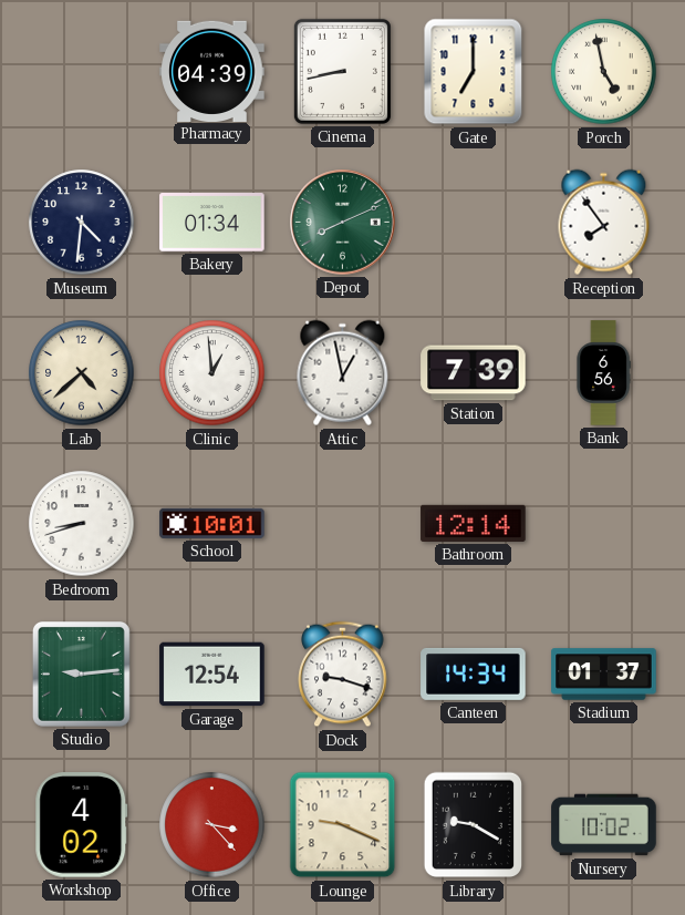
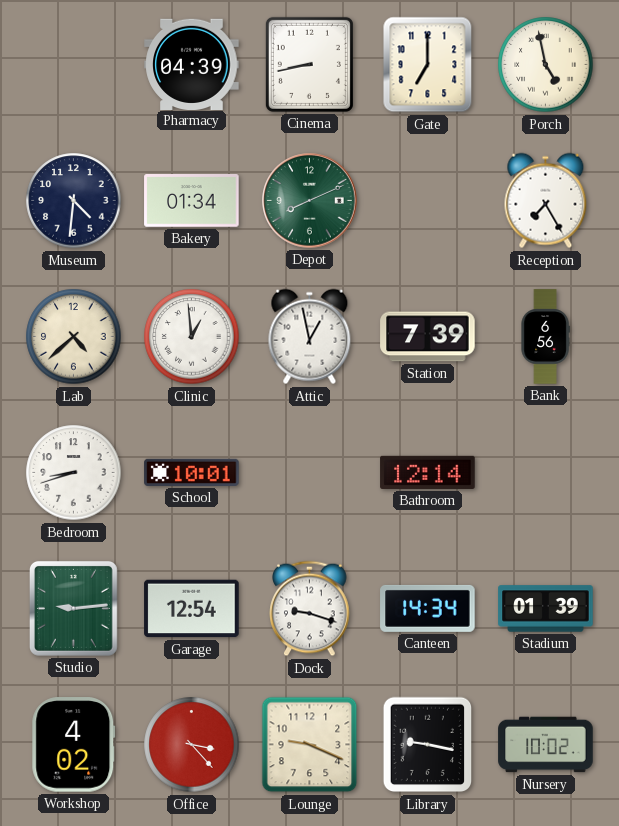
Reception: 7:54 -> 7:25
Stadium: 01:37 -> 01:39
Library: 9:20 -> 9:17
